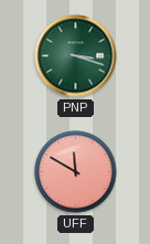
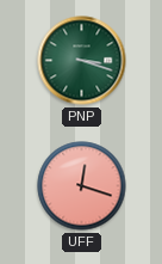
UFF: 11:50 -> 12:18
